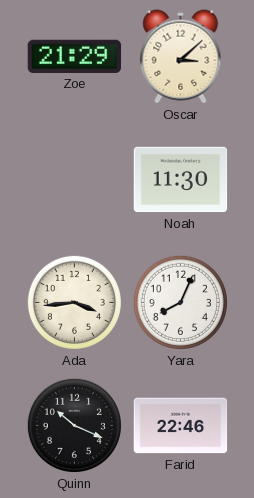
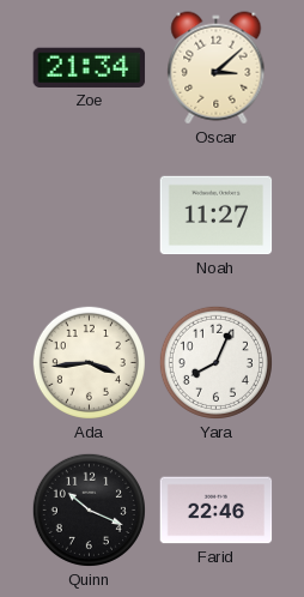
Zoe: 21:29 -> 21:34
Noah: 11:30 -> 11:27
